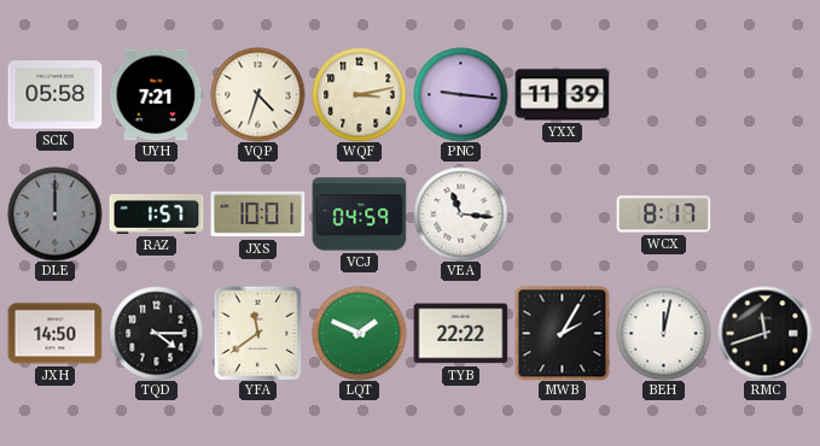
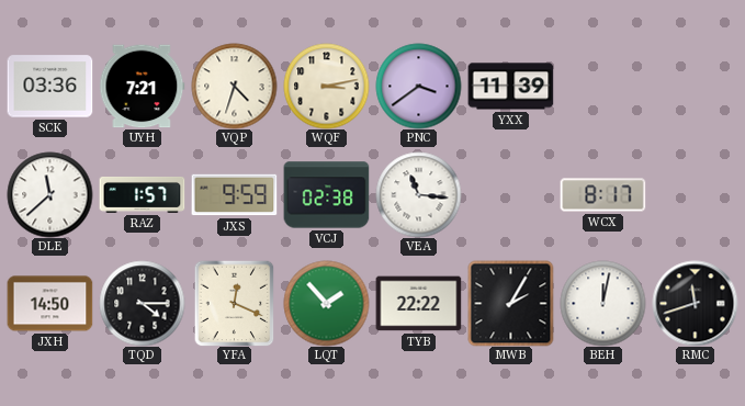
SCK: 05:58 -> 03:36
PNC: 9:16 -> 3:39
DLE: 12:00 -> 11:38
DLE dial: grey -> white
JXS: 10:01 -> 9:59
VCJ: 04:59 -> 02:38
YFA: 11:39 -> 12:19
LQT: 1:49 -> 1:53
